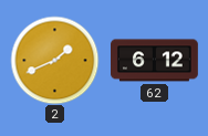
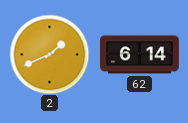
62: 6:12 -> 6:14
